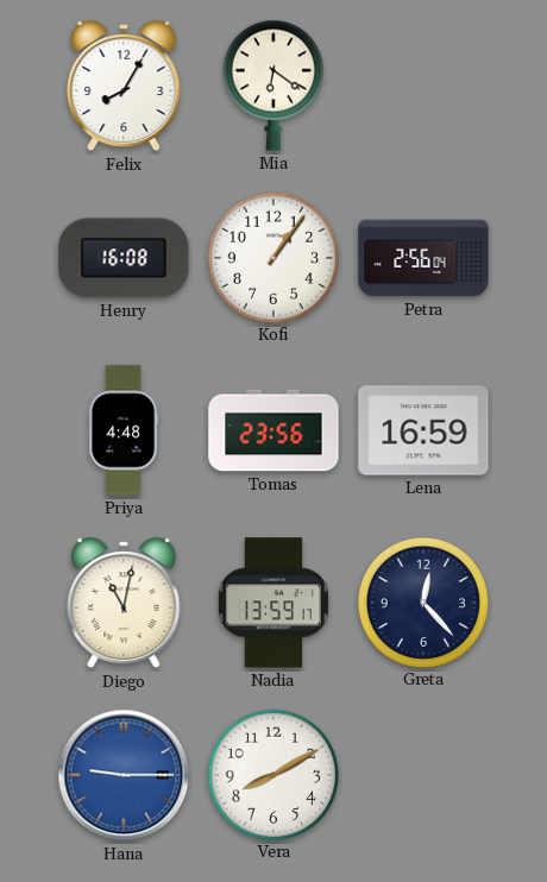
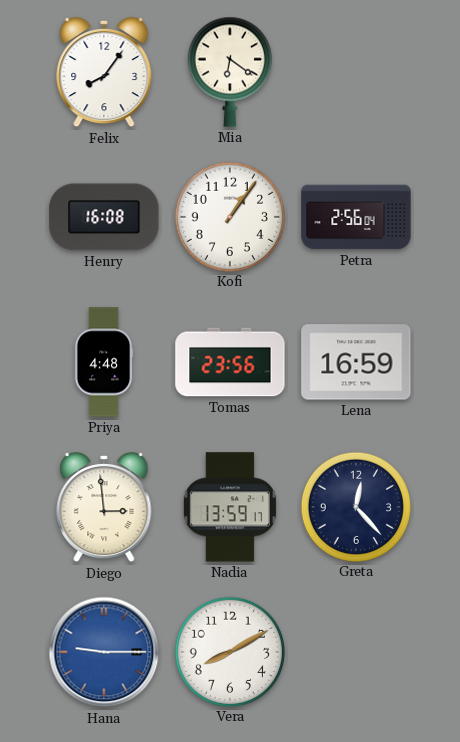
Felix: 8:05 -> 8:06
Diego: 11:02 -> 2:59
